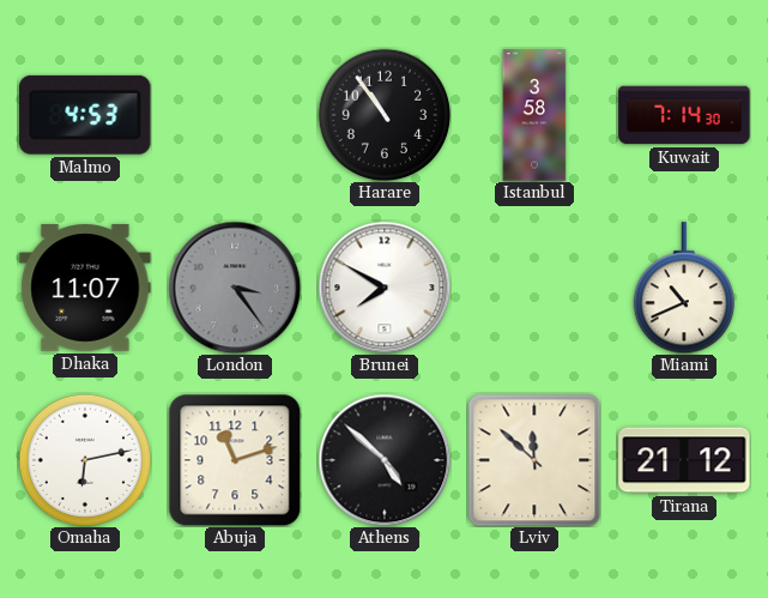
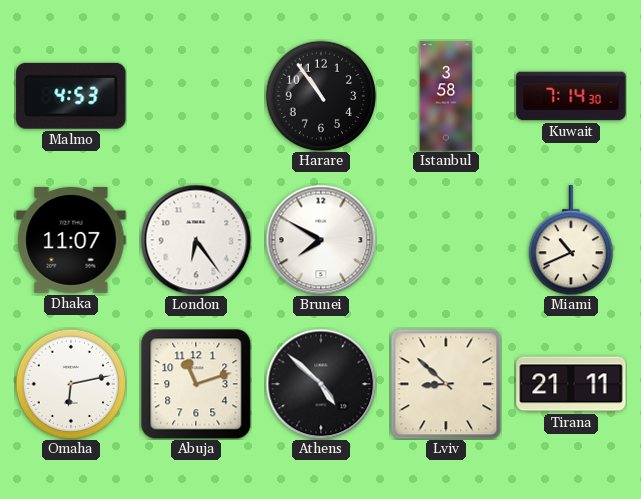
London: 3:24 -> 6:24
London dial: grey -> white
Lviv: 11:52 -> 8:52
Tirana: 21:12 -> 21:11
